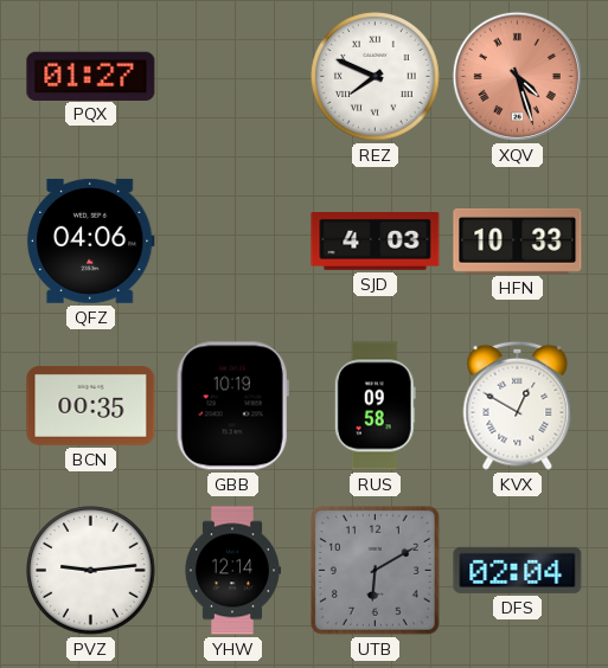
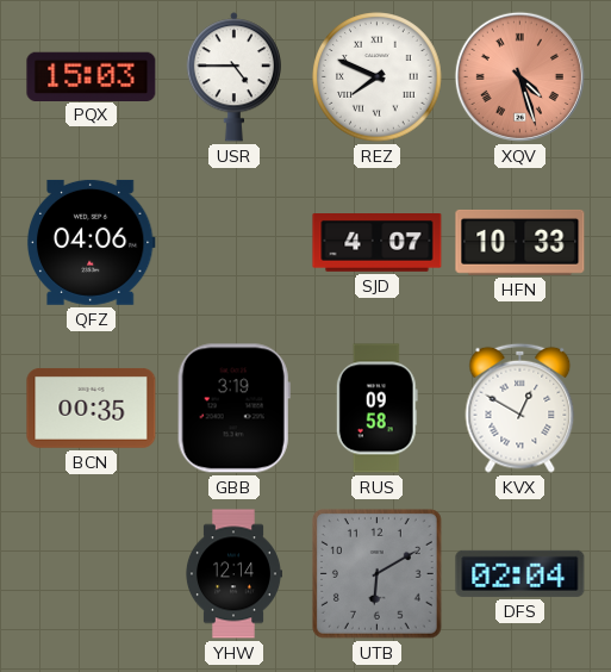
PQX: 01:27 -> 15:03
USR: none -> 4:45
SJD: 4:03 -> 4:07
GBB: 10:19 -> 3:19
PVZ: 9:14 -> none
